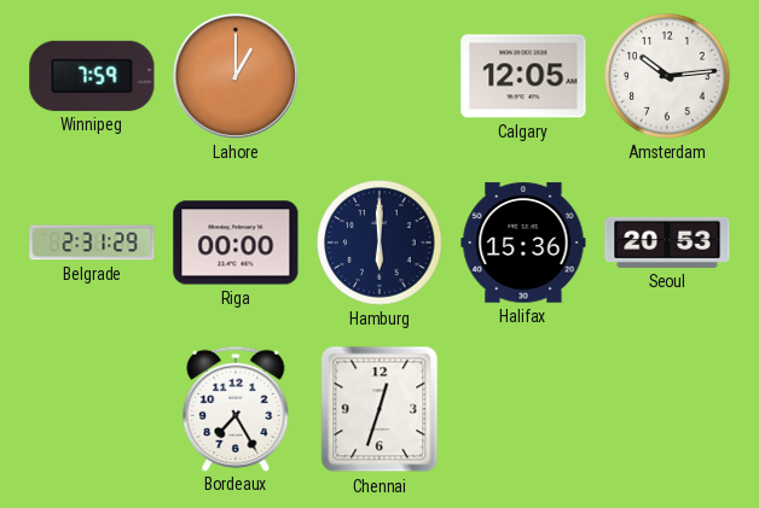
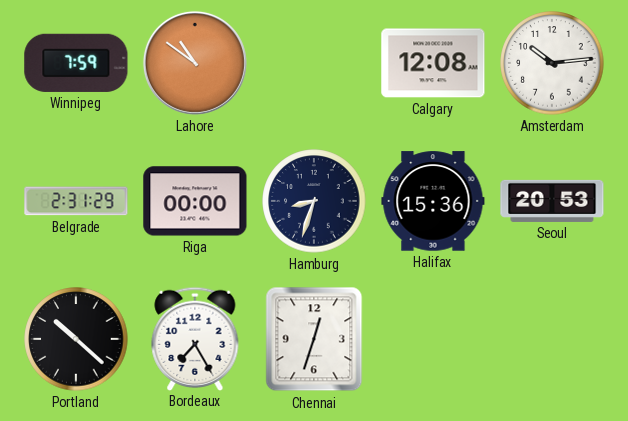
Lahore: 1:00 -> 10:51
Calgary: 12:05 -> 12:08
Hamburg: 6:00 -> 8:33
Portland: none -> 10:22
